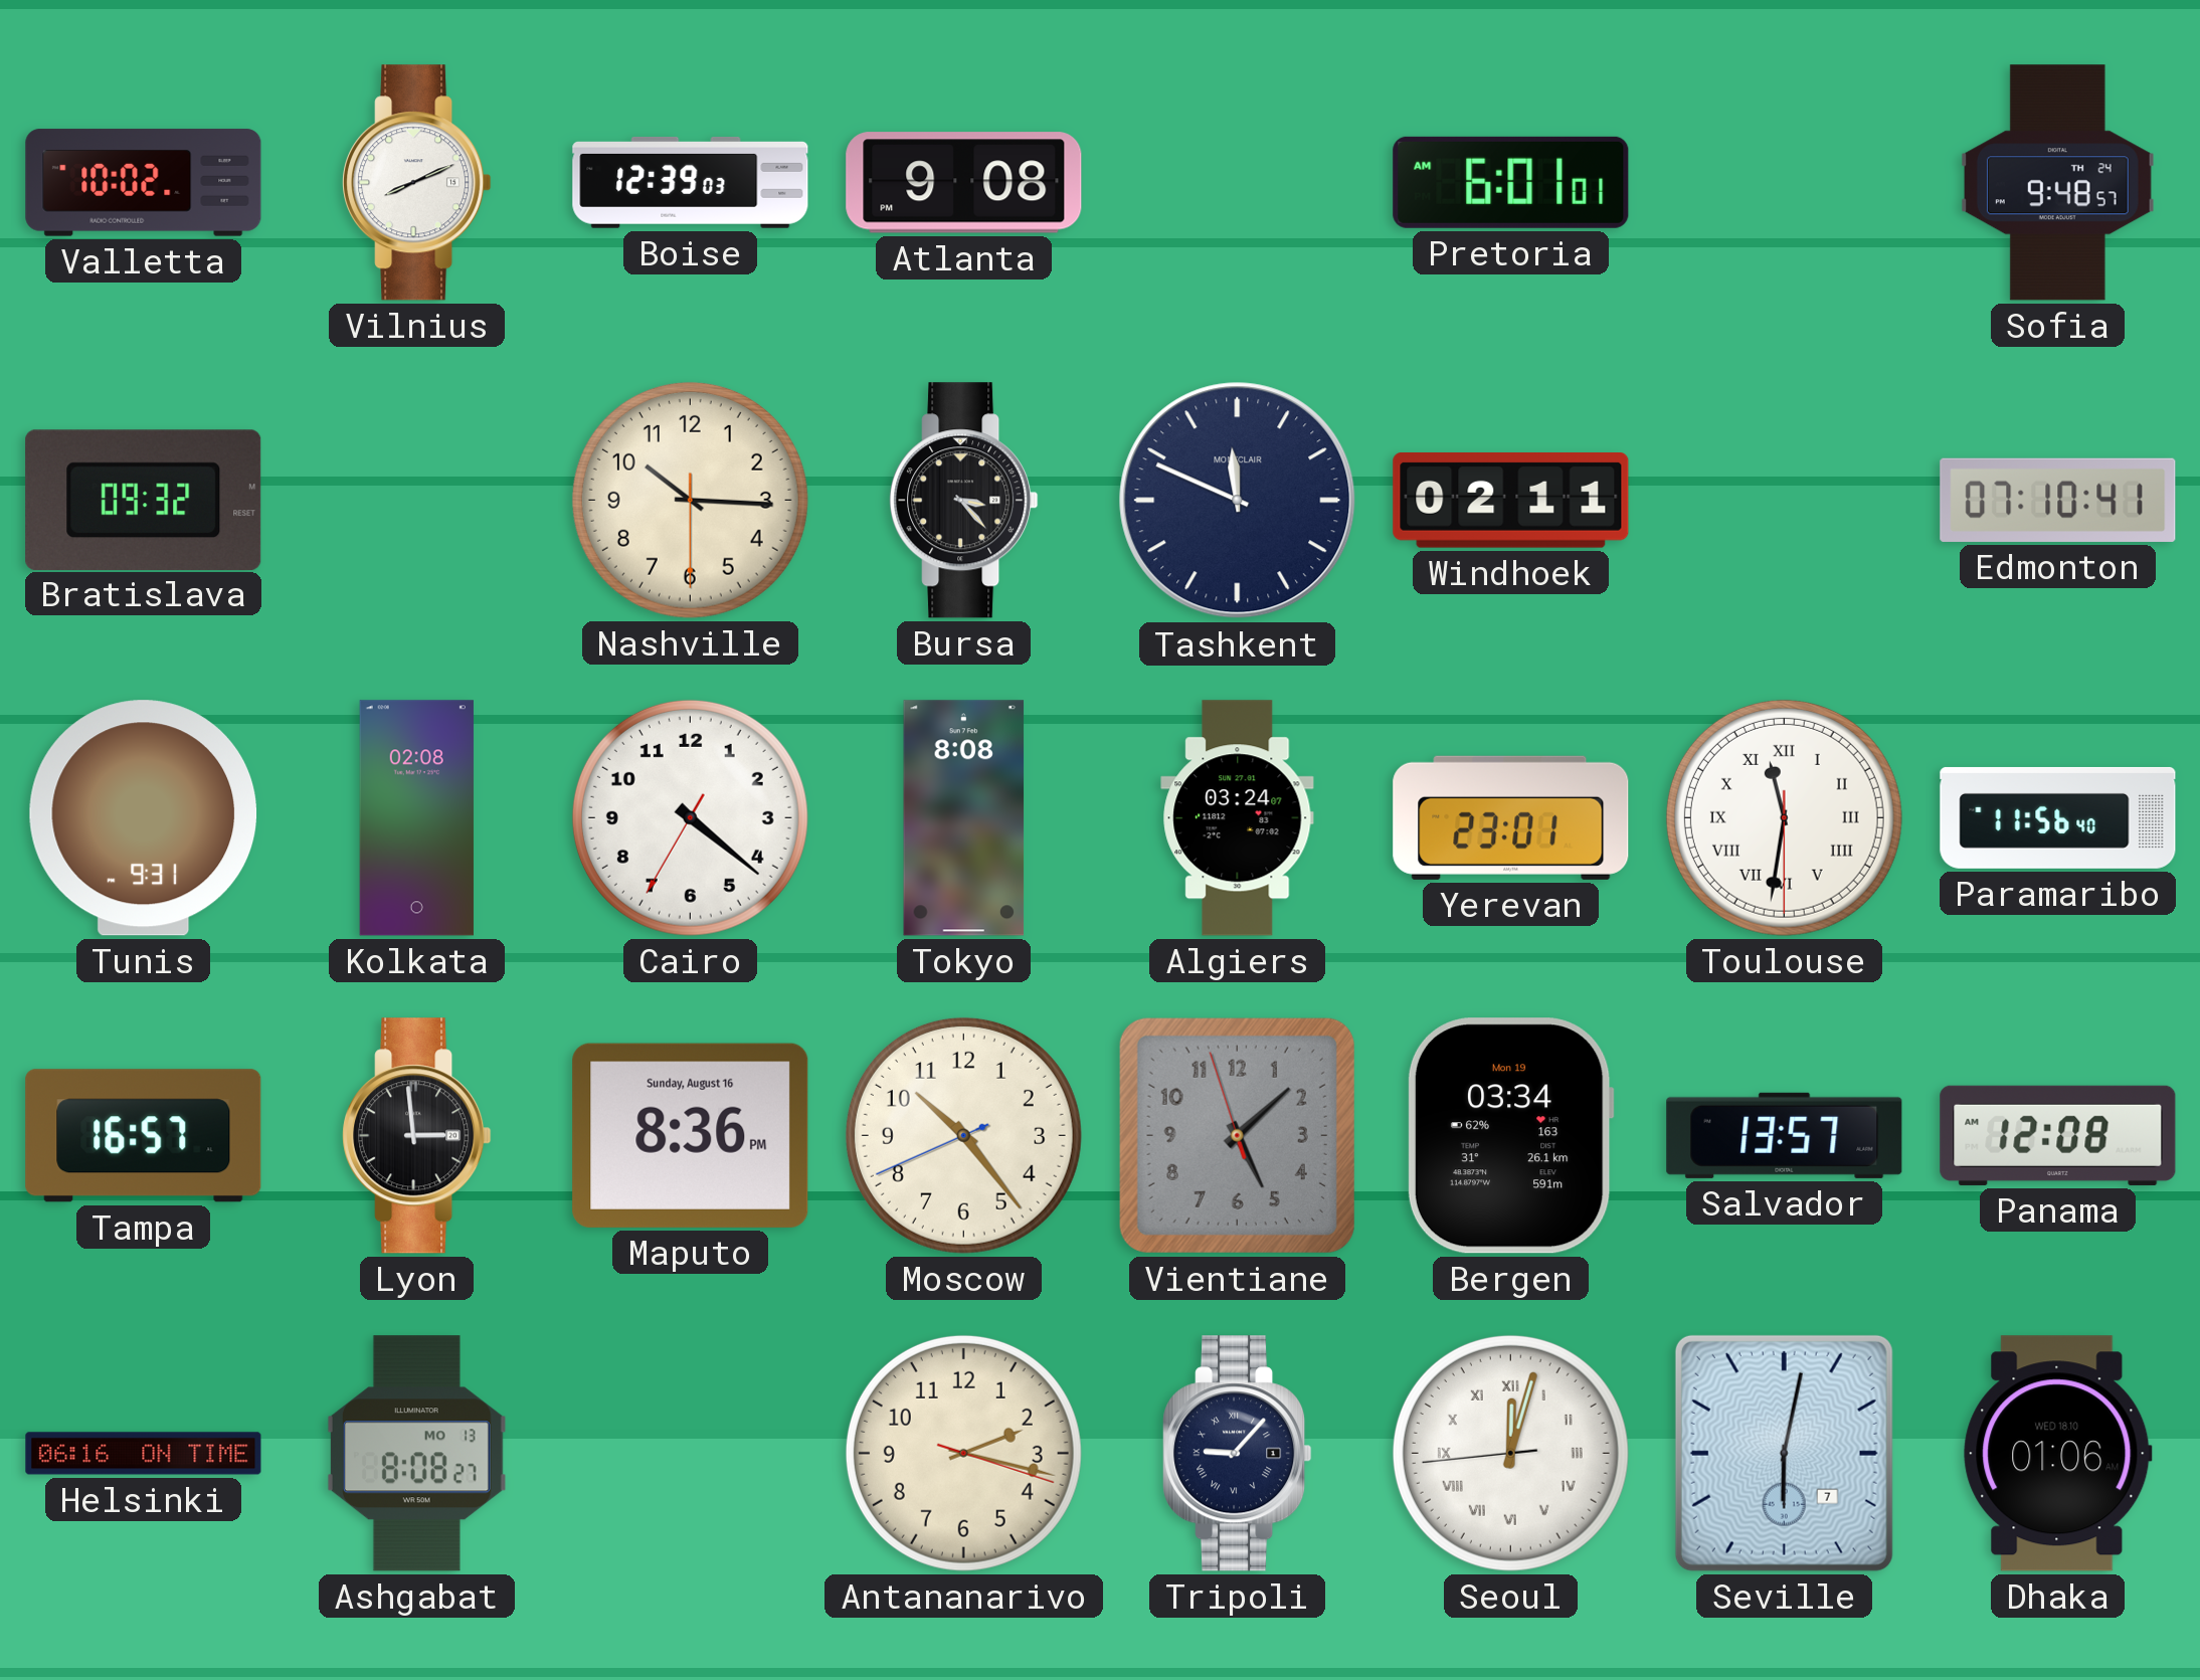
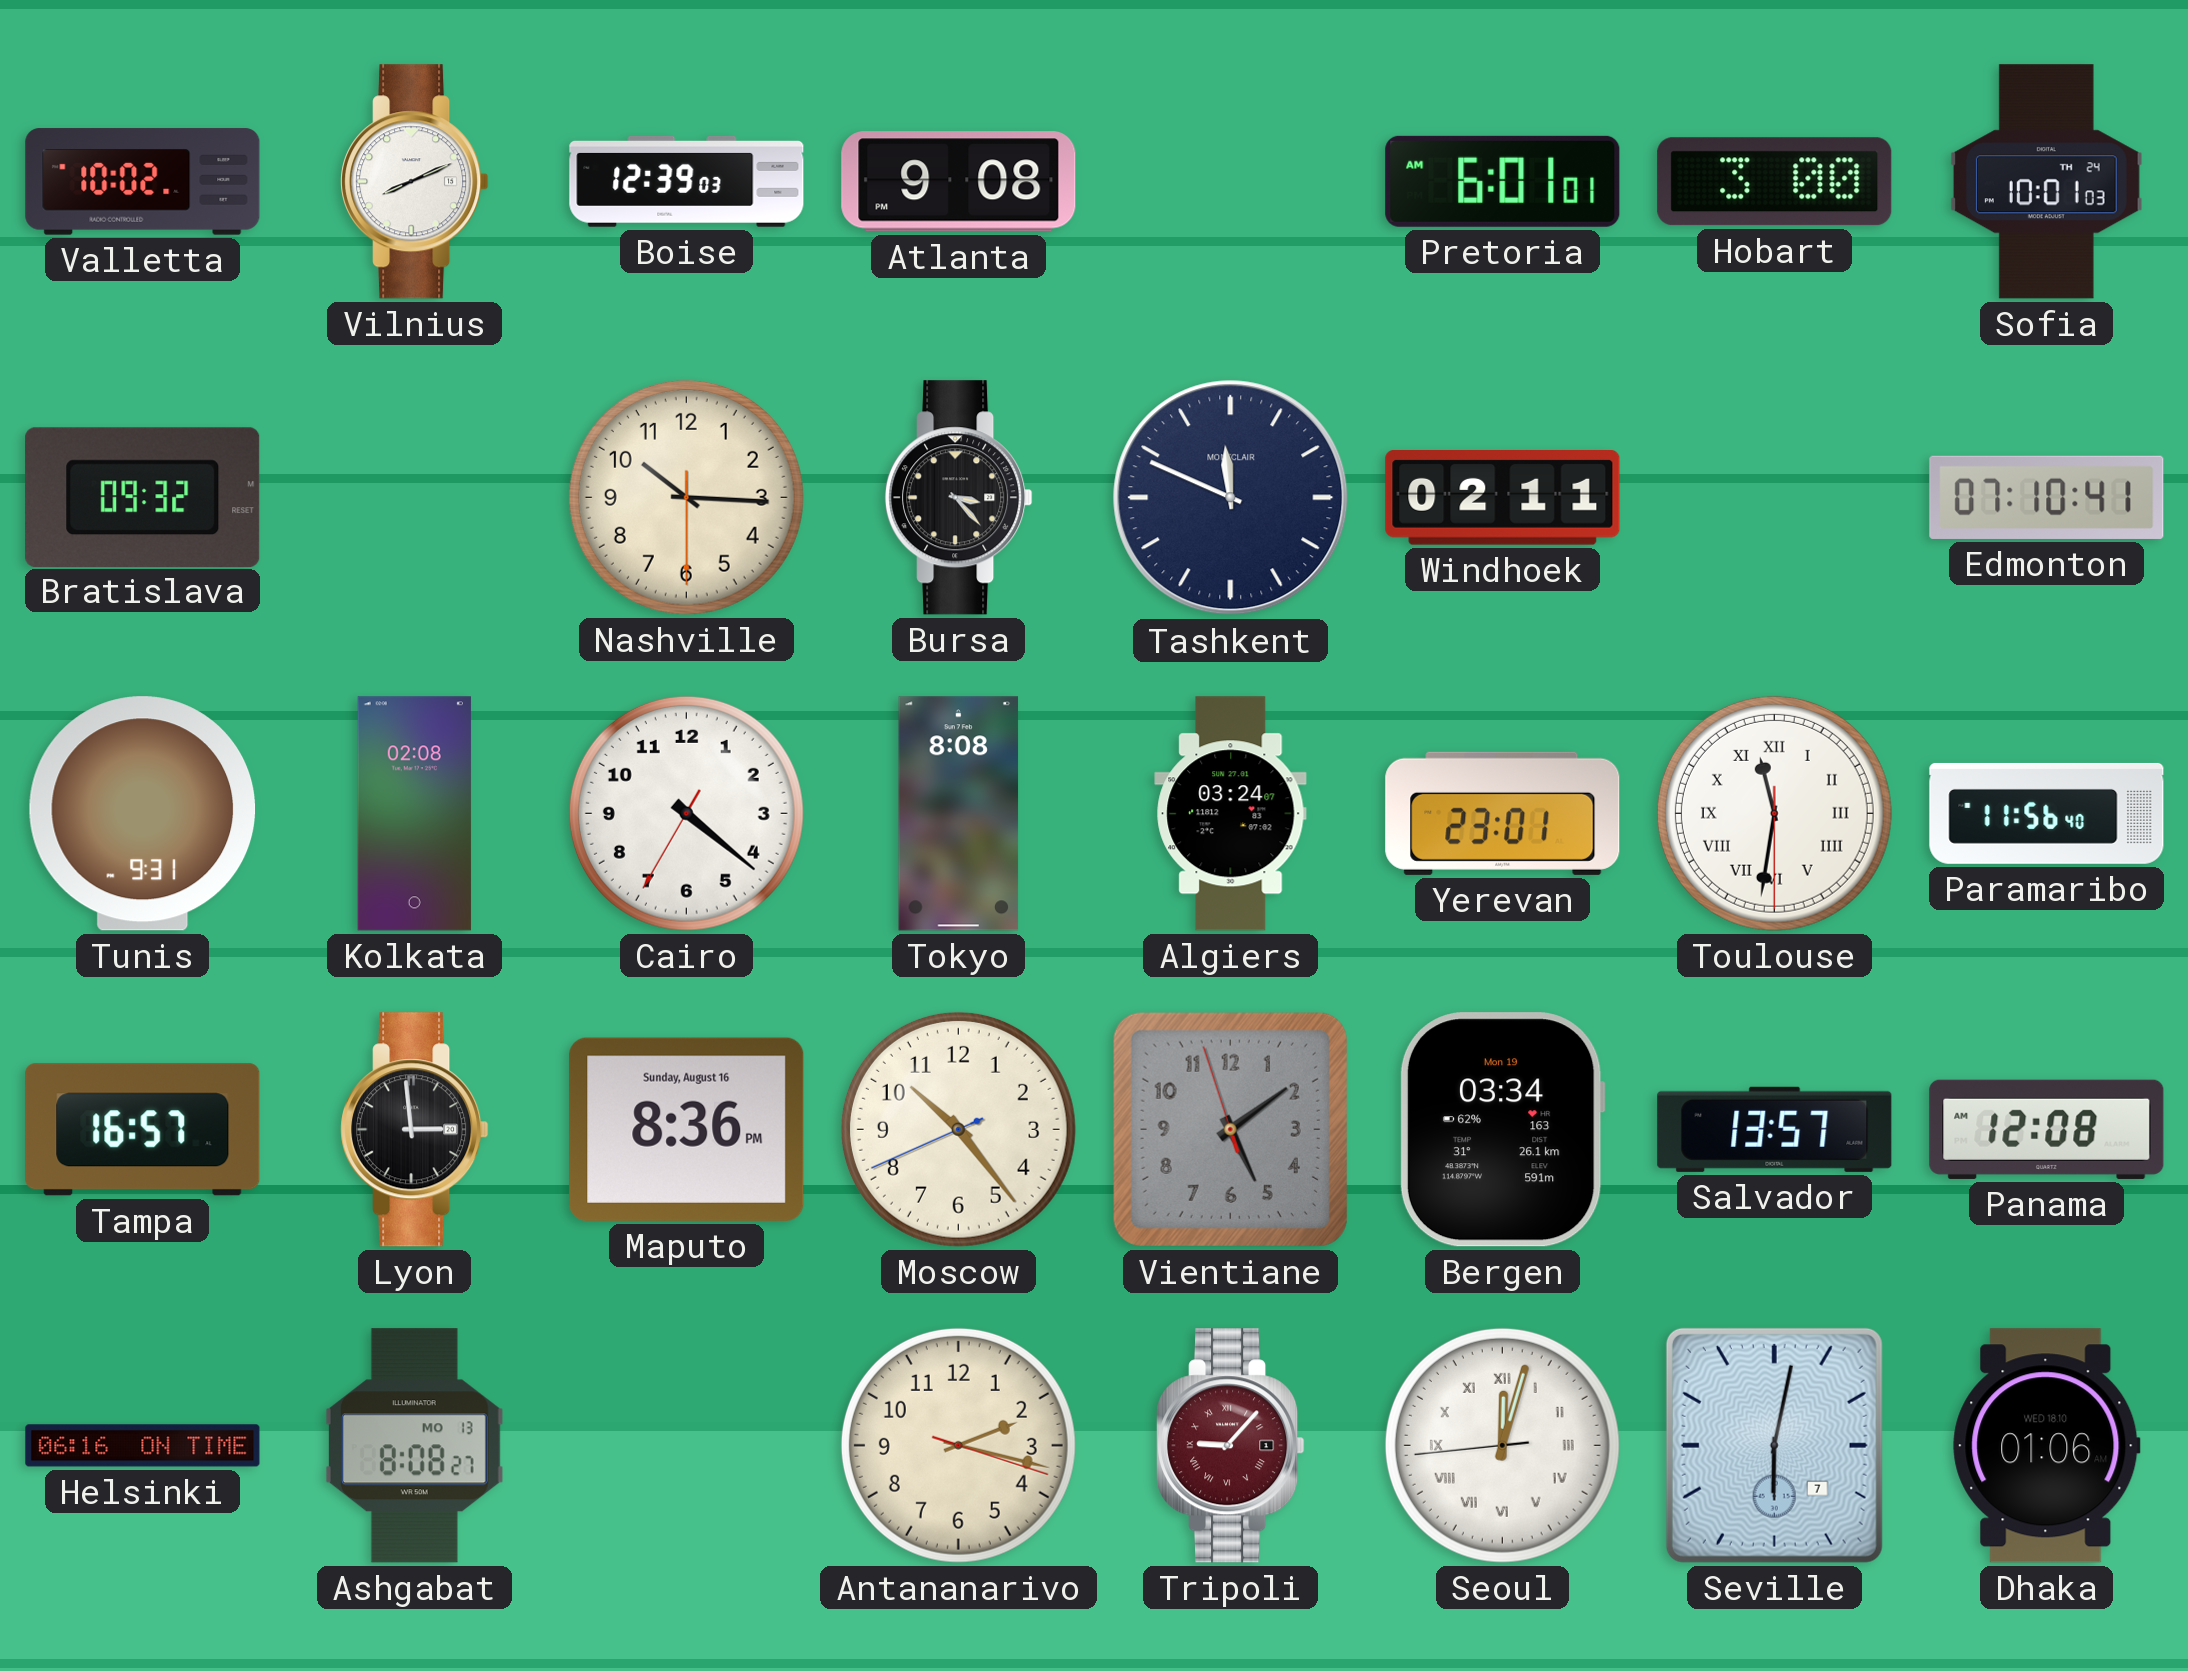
Hobart: none -> 3:00
Sofia: 9:48 -> 10:01
Vientiane: 5:07 -> 5:08
Tripoli dial: navy -> burgundy
